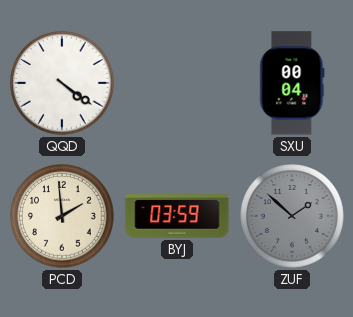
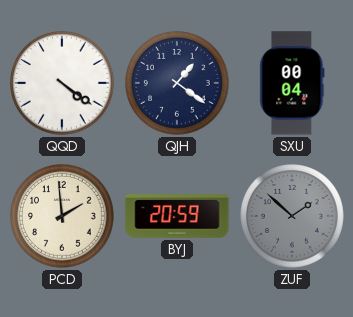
QJH: none -> 1:21
BYJ: 03:59 -> 20:59
